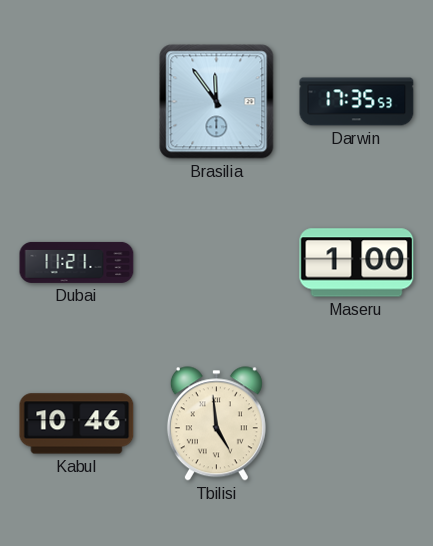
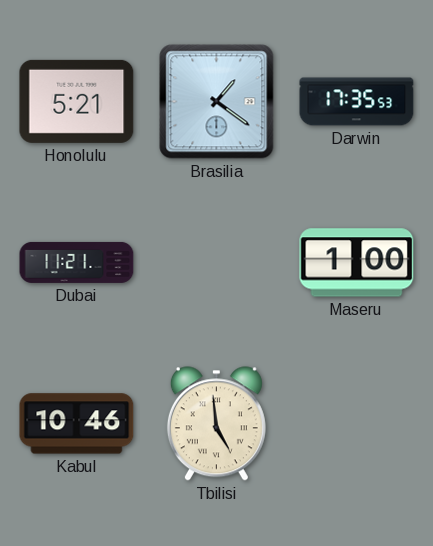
Honolulu: none -> 5:21
Brasilia: 11:54 -> 1:21
